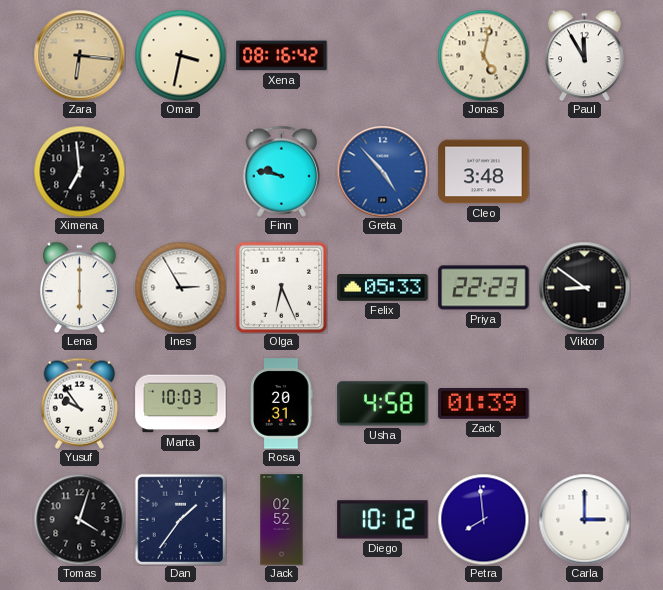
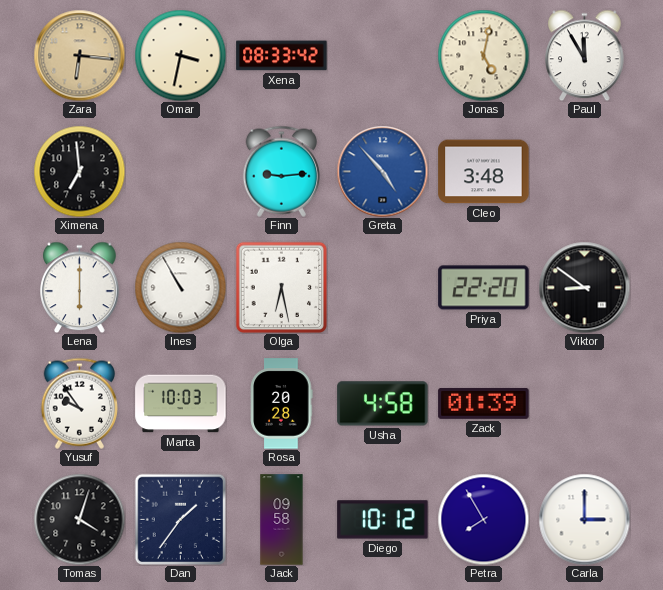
Xena: 08:16 -> 08:33
Finn: 9:47 -> 9:14
Ines: 2:55 -> 10:55
Olga: 6:26 -> 6:28
Felix: 05:33 -> none
Priya: 22:23 -> 22:20
Rosa: 20:31 -> 20:28
Jack: 02:52 -> 09:58
Petra: 7:59 -> 7:55
